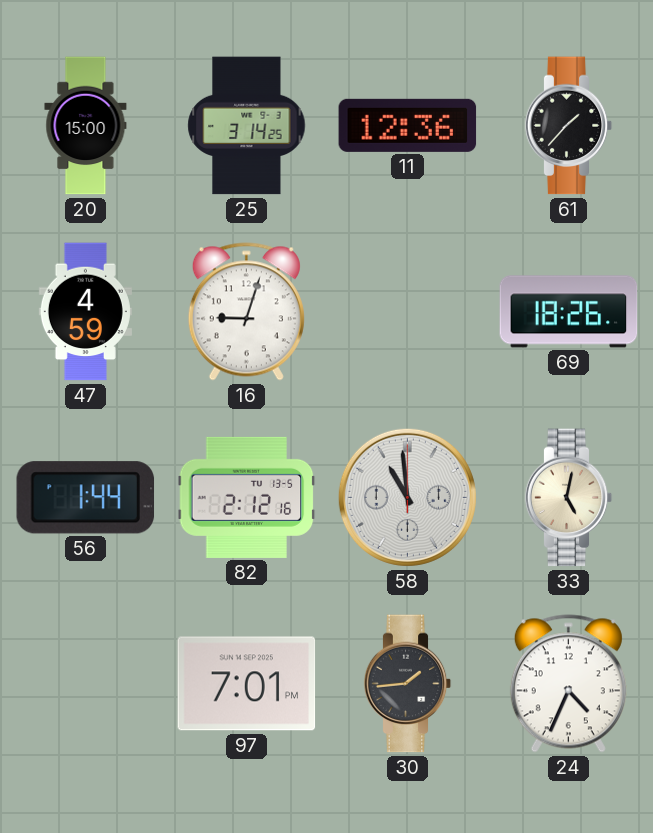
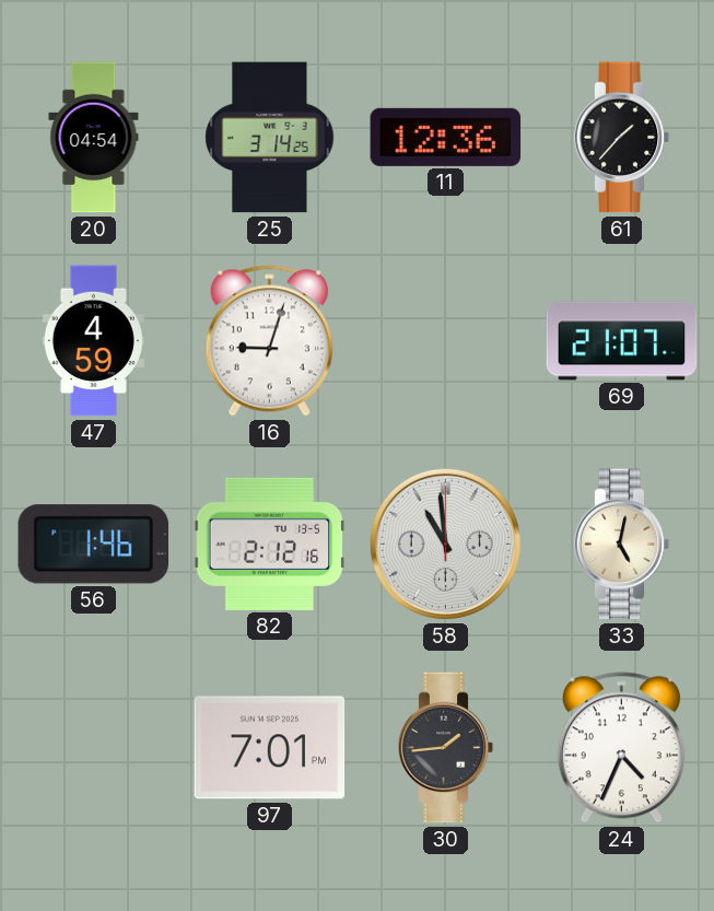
20: 15:00 -> 04:54
69: 18:26 -> 21:07
56: 1:44 -> 1:46
